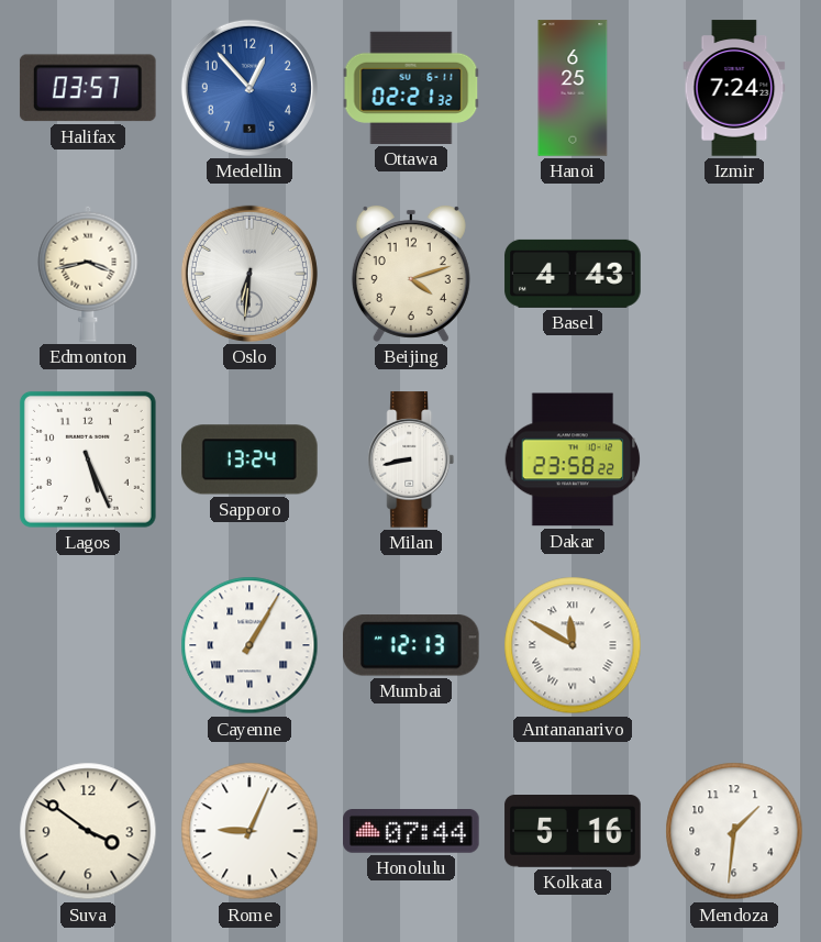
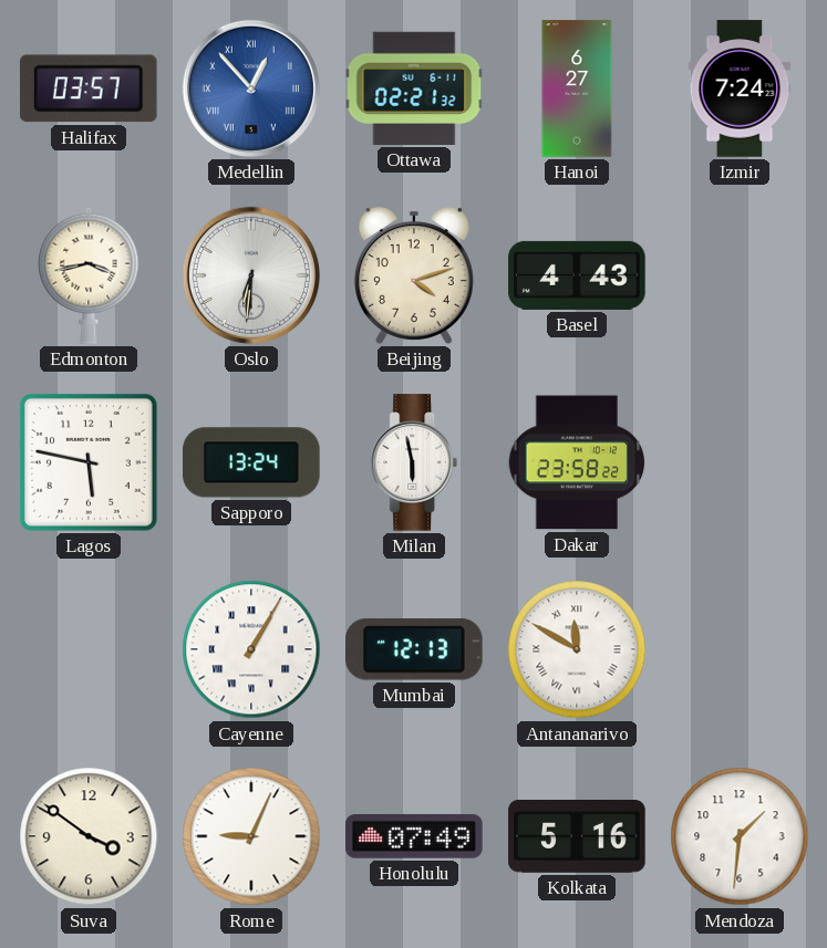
Medellin numerals: Arabic -> Roman
Hanoi: 6:25 -> 6:27
Lagos: 5:26 -> 5:47
Milan: 8:43 -> 5:58
Honolulu: 07:44 -> 07:49
